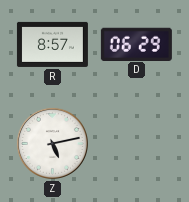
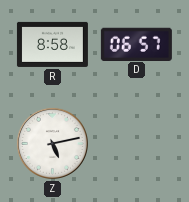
R: 8:57 -> 8:58
D: 06:29 -> 06:57
